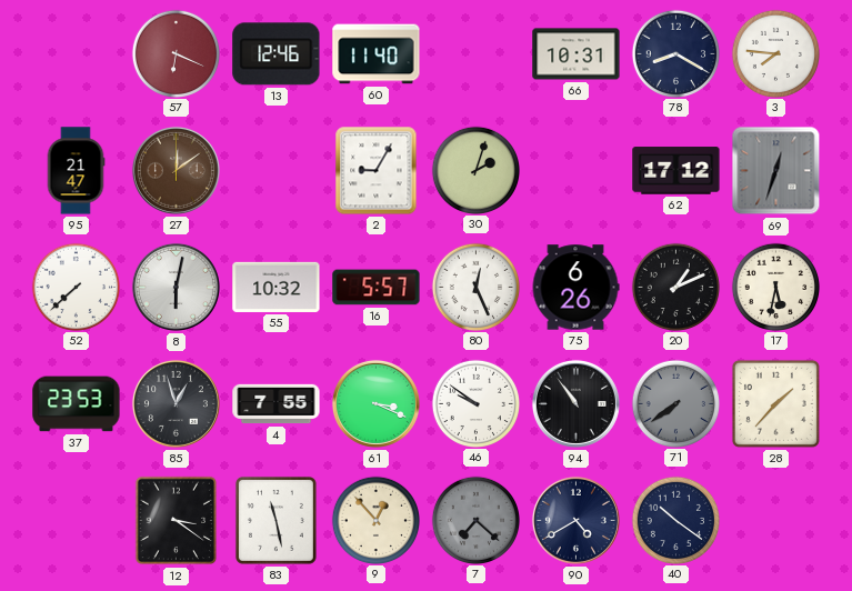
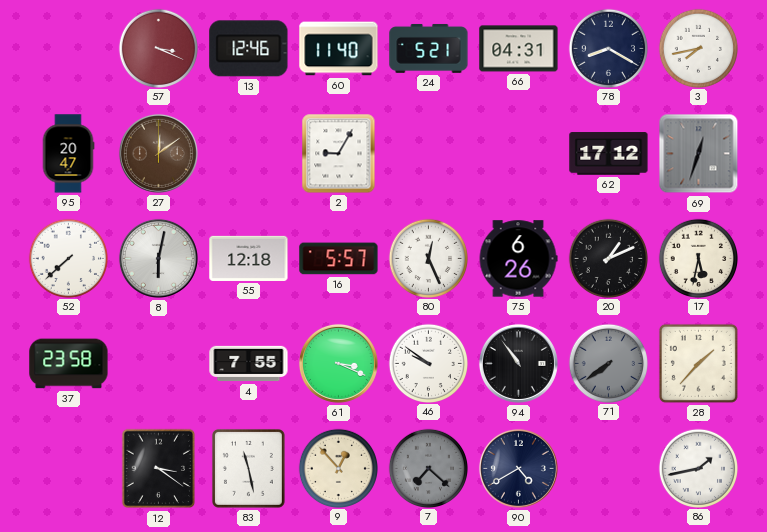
57: 6:19 -> 3:19
24: none -> 5:21
66: 10:31 -> 04:31
3: 7:46 -> 7:43
95: 21:47 -> 20:47
30: 2:03 -> none
55: 10:32 -> 12:18
37: 23:53 -> 23:58
85: 12:57 -> none
40: 10:21 -> none
86: none -> 1:43
